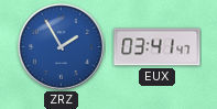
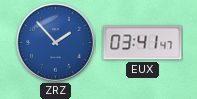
ZRZ: 1:55 -> 1:53
